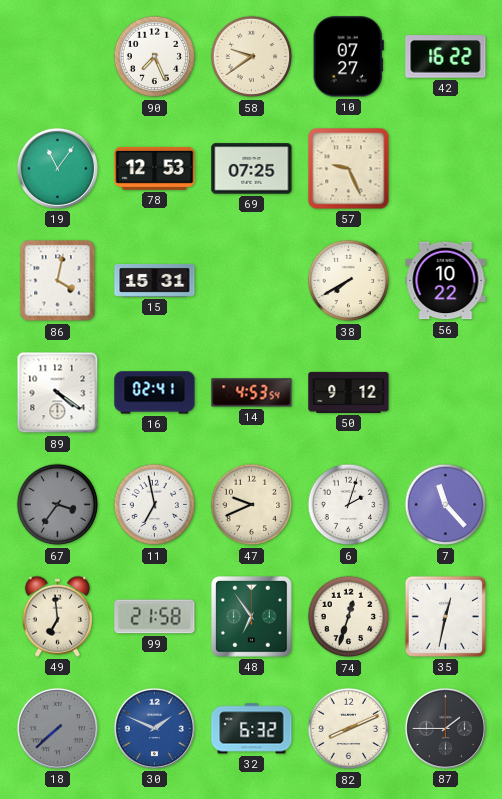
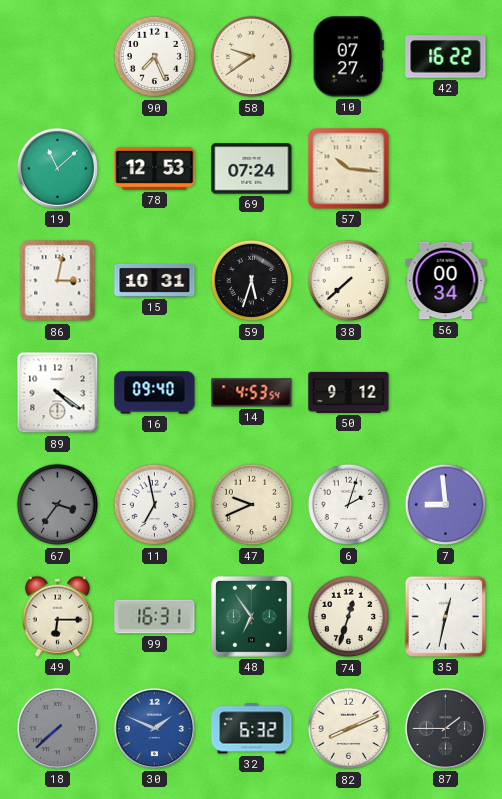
19: 11:06 -> 11:08
69: 07:25 -> 07:24
57: 9:26 -> 10:16
86: 4:02 -> 3:02
15: 15:31 -> 10:31
59: none -> 5:33
38: 7:40 -> 7:38
56: 10:22 -> 00:34
16: 02:41 -> 09:40
7: 11:23 -> 8:59
49: 6:59 -> 6:15
99: 21:58 -> 16:31
